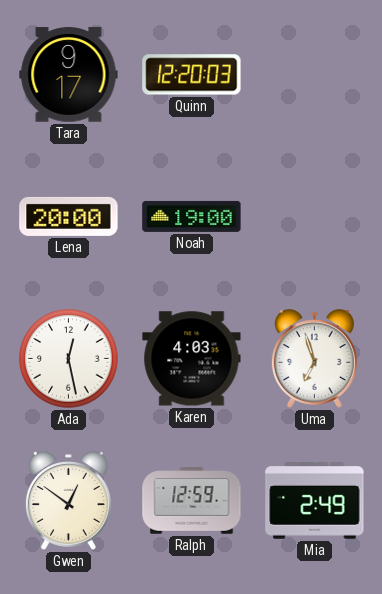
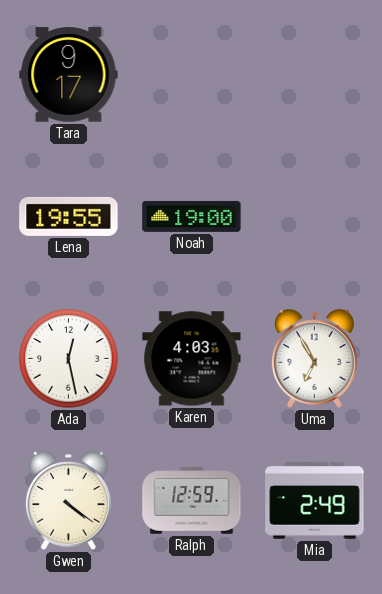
Quinn: 12:20 -> none
Lena: 20:00 -> 19:55
Uma: 6:57 -> 6:55
Gwen: 12:51 -> 4:21
